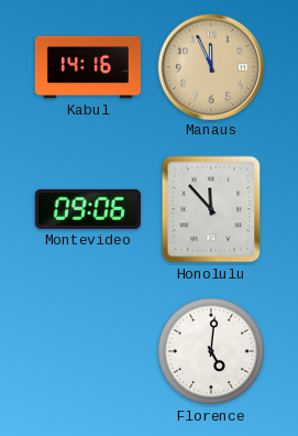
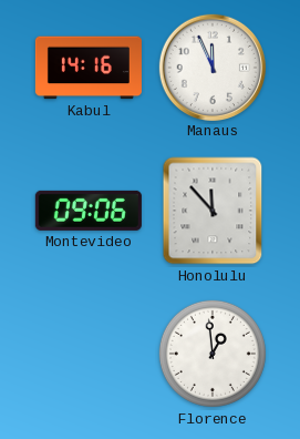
Manaus dial: champagne -> white
Florence: 5:01 -> 12:59
